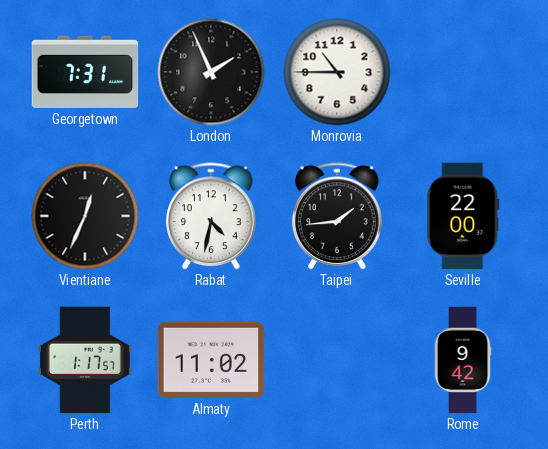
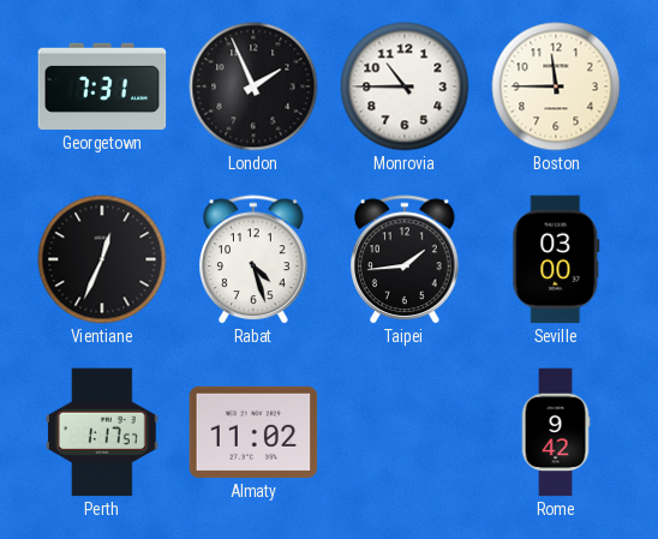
Boston: none -> 11:45
Rabat: 4:32 -> 4:27
Seville: 22:00 -> 03:00
